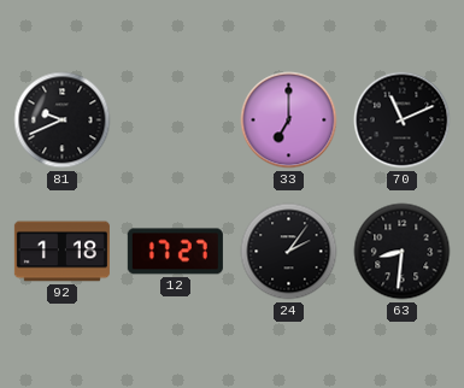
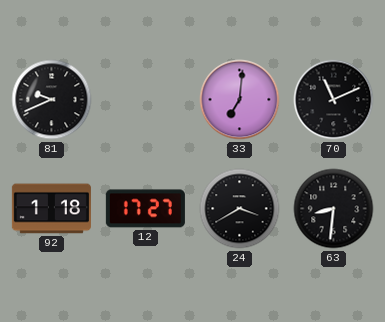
33: 7:00 -> 7:01
24: 2:06 -> 3:40
